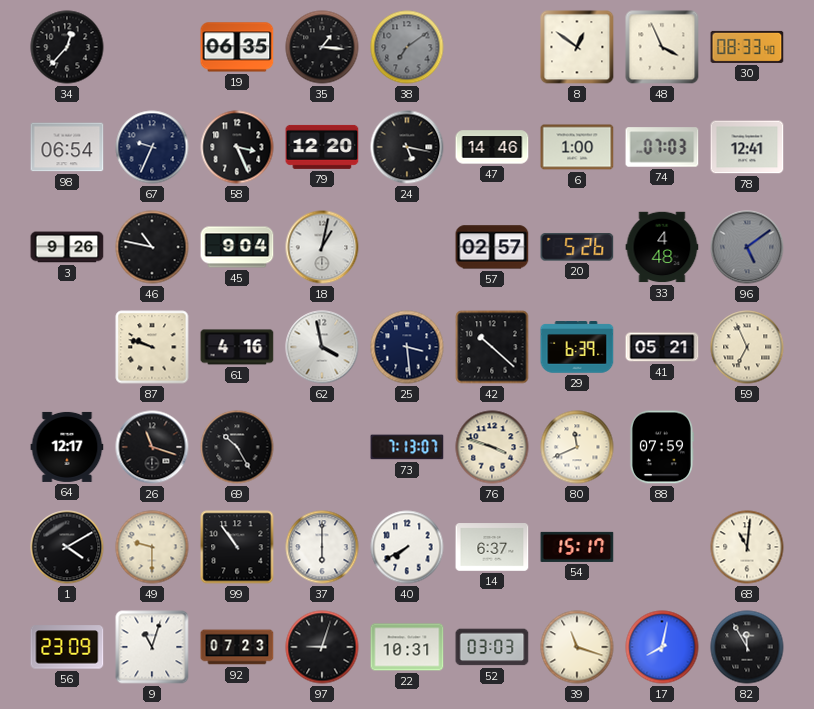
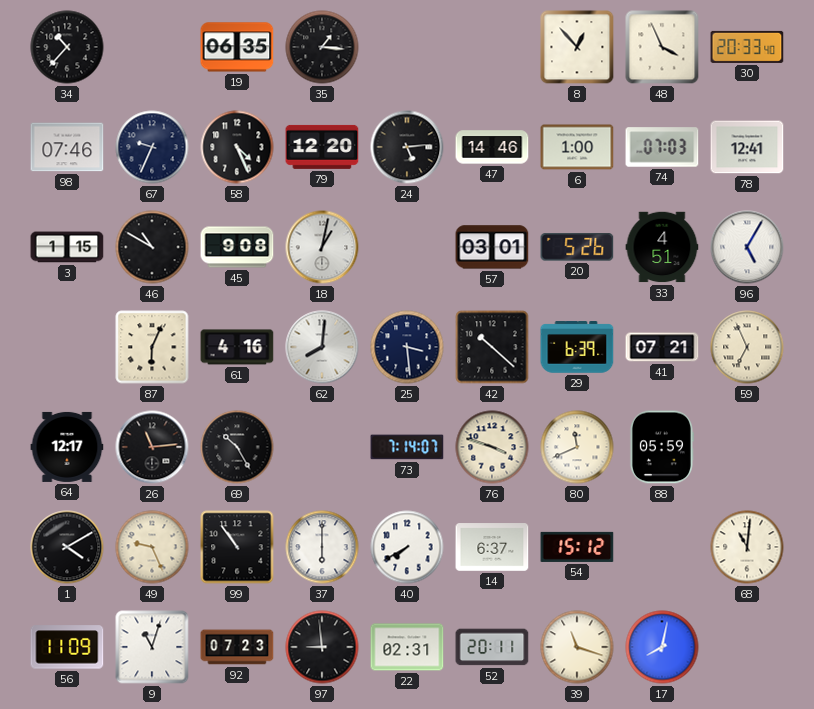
34: 12:37 -> 10:37
38: 7:09 -> none
8: 12:51 -> 12:53
30: 08:33 -> 20:33
98: 06:54 -> 07:46
58: 3:26 -> 4:26
24: 5:17 -> 5:14
3: 9:26 -> 1:15
46: 10:47 -> 10:50
45: 9:04 -> 9:08
57: 02:57 -> 03:01
33: 4:48 -> 4:51
96: 5:09 -> 5:05
96 dial: grey -> white
87: 9:48 -> 6:04
62: 3:58 -> 8:01
41: 05:21 -> 07:21
26: 11:18 -> 11:14
73: 7:13 -> 7:14
88: 07:59 -> 05:59
49: 9:30 -> 9:26
54: 15:17 -> 15:12
56: 23:09 -> 11:09
97: 9:03 -> 8:59
22: 10:31 -> 02:31
52: 03:03 -> 20:11
82: 11:55 -> none
